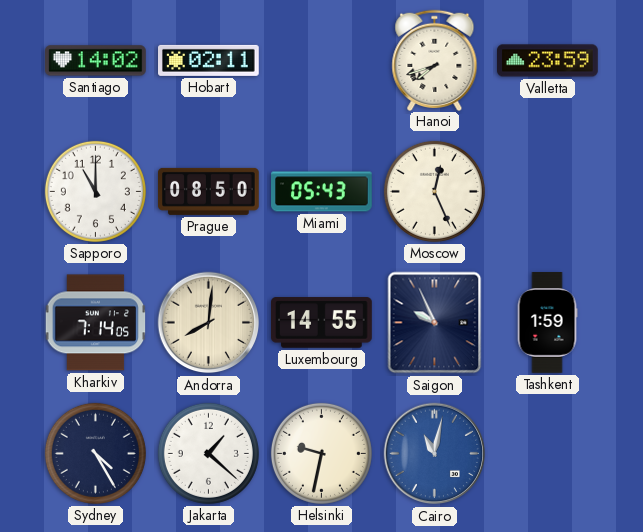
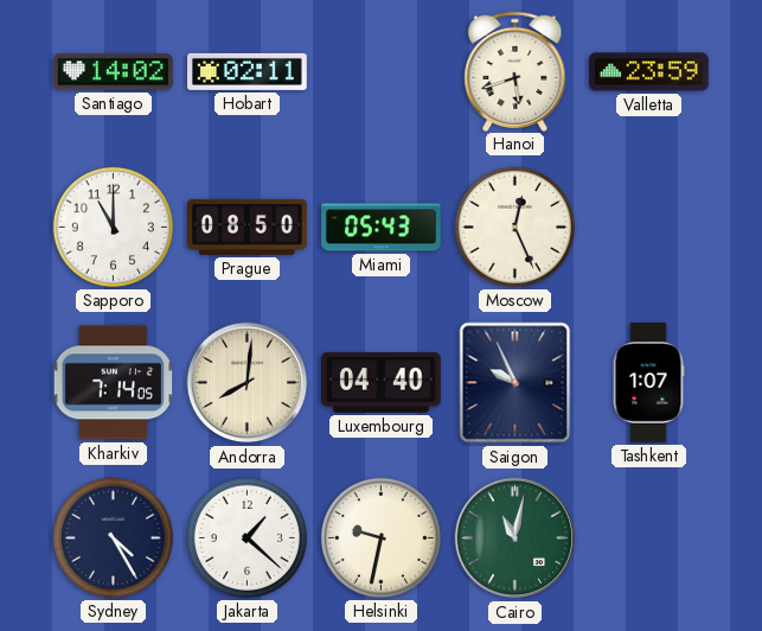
Hanoi: 7:42 -> 5:42
Luxembourg: 14:55 -> 04:40
Tashkent: 1:59 -> 1:07
Cairo dial: blue -> green
